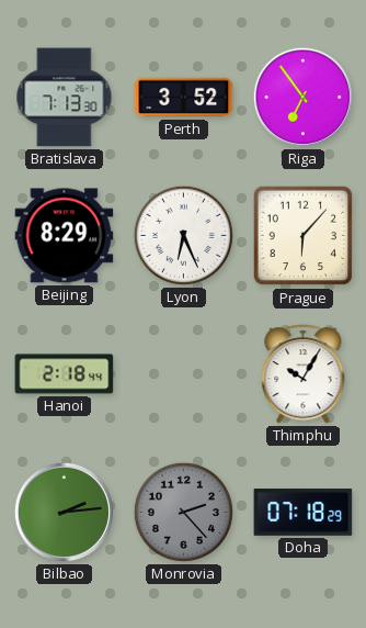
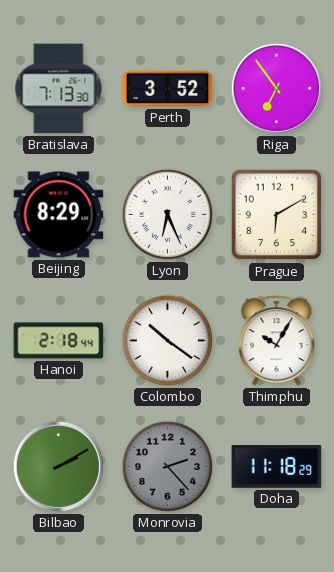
Prague: 6:07 -> 6:10
Colombo: none -> 10:21
Bilbao: 2:14 -> 2:10
Doha: 07:18 -> 11:18
